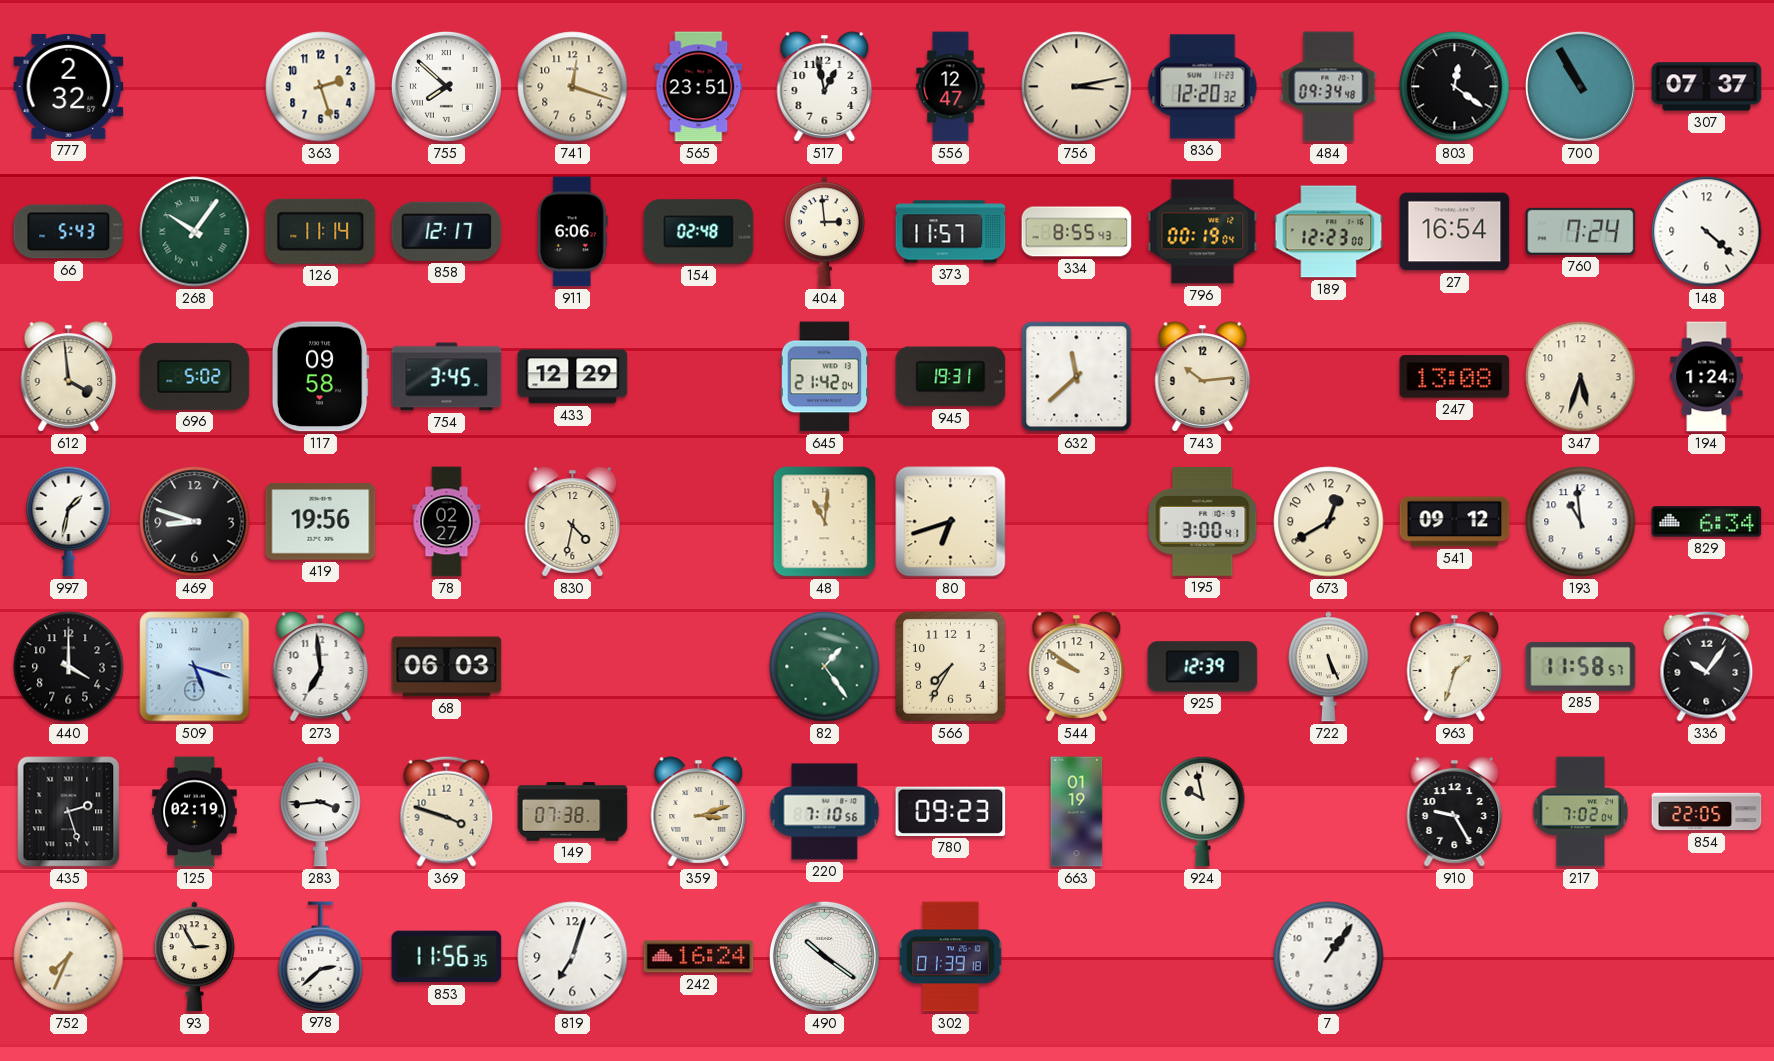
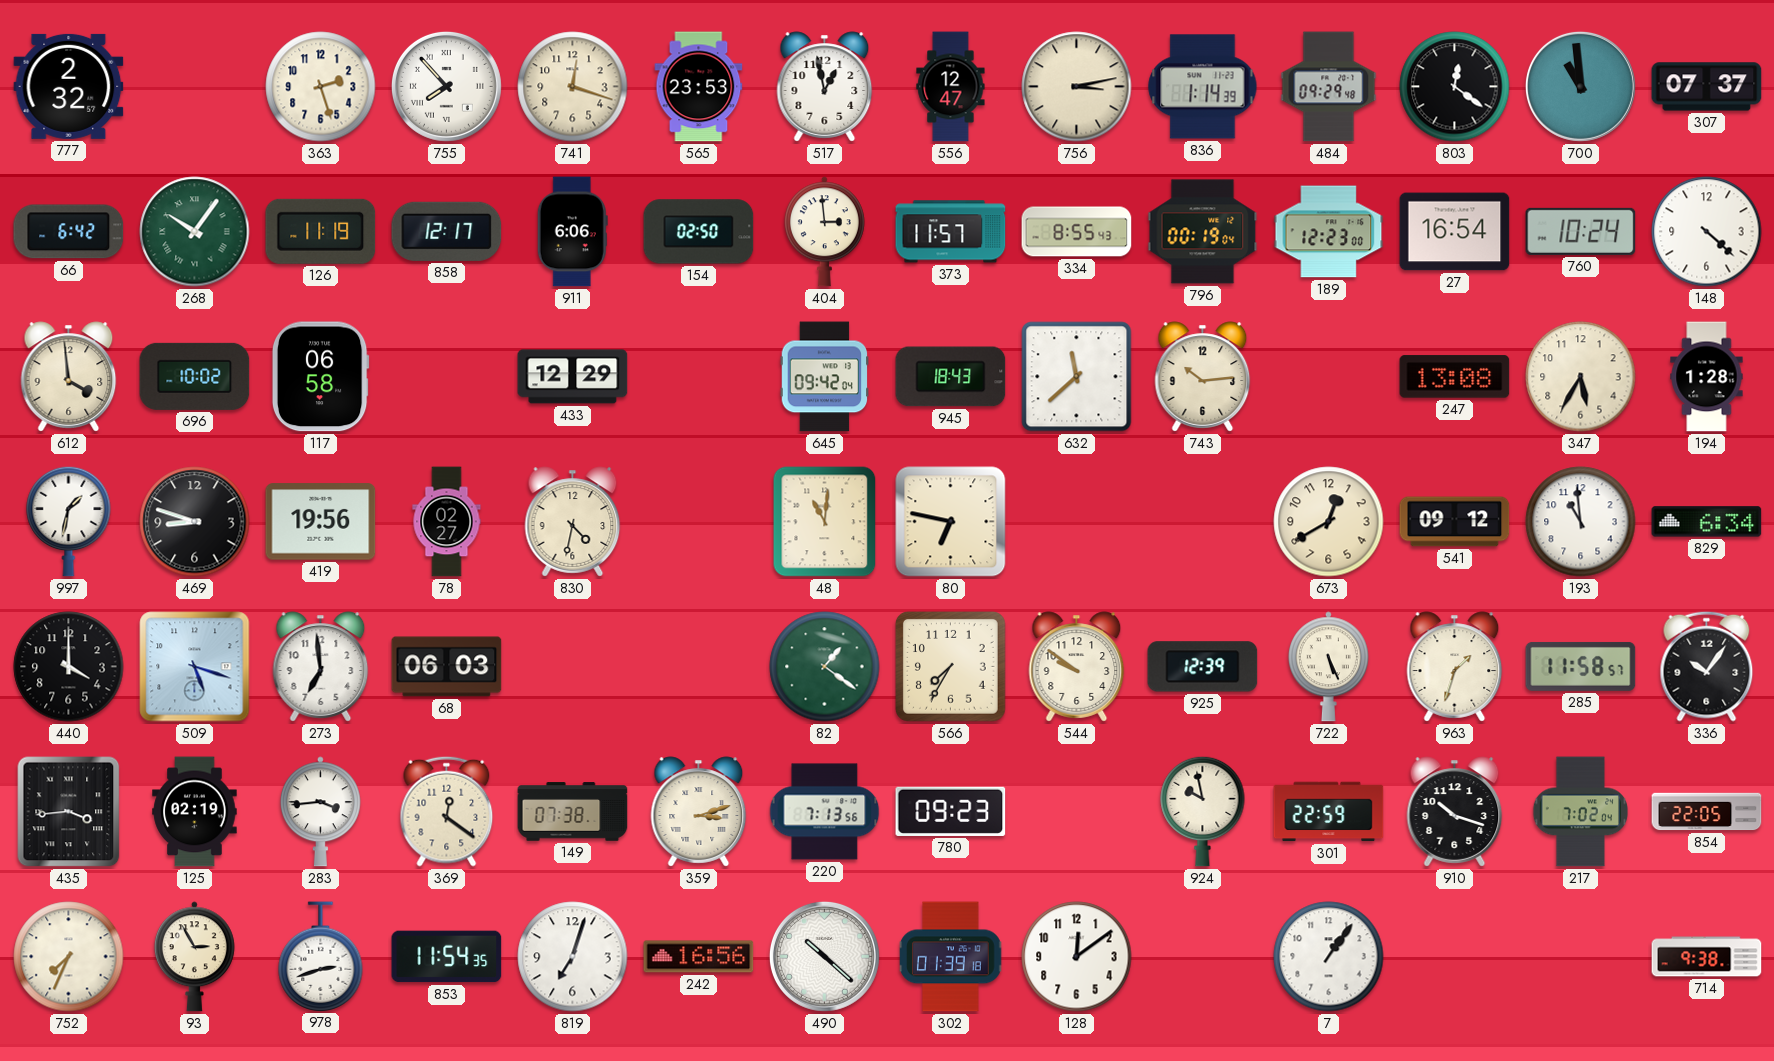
755: 7:52 -> 7:53
565: 23:51 -> 23:53
836: 12:20 -> 1:14
484: 09:34 -> 09:29
700: 10:55 -> 10:59
66: 5:43 -> 6:42
126: 11:14 -> 11:19
154: 02:48 -> 02:50
760: 7:24 -> 10:24
696: 5:02 -> 10:02
117: 09:58 -> 06:58
754: 3:45 -> none
645: 21:42 -> 09:42
945: 19:31 -> 18:43
347: 5:33 -> 5:35
194: 1:24 -> 1:28
80: 6:42 -> 6:47
195: 3:00 -> none
82: 1:24 -> 1:21
435: 2:27 -> 3:44
369: 3:48 -> 12:21
220: 7:10 -> 7:13
663: 01:19 -> none
301: none -> 22:59
910: 9:25 -> 10:18
978: 2:38 -> 2:42
853: 11:56 -> 11:54
242: 16:24 -> 16:56
490: 10:21 -> 10:22
128: none -> 12:09
714: none -> 9:38
